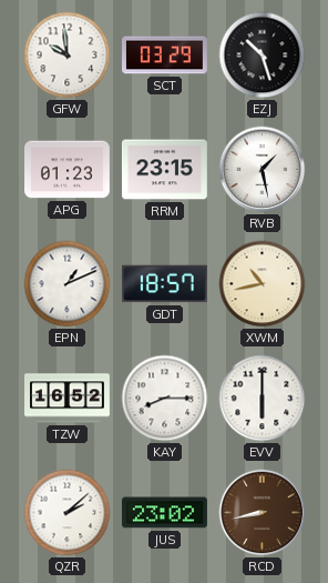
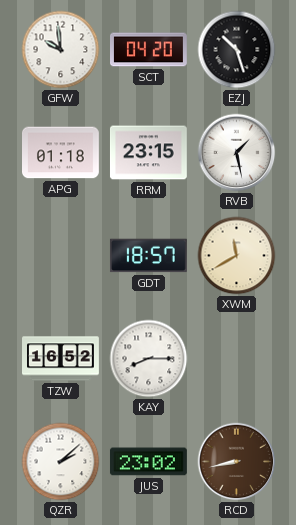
SCT: 03:29 -> 04:20
APG: 01:23 -> 01:18
EPN: 1:11 -> none
XWM: 10:43 -> 11:40
EVV: 6:00 -> none
